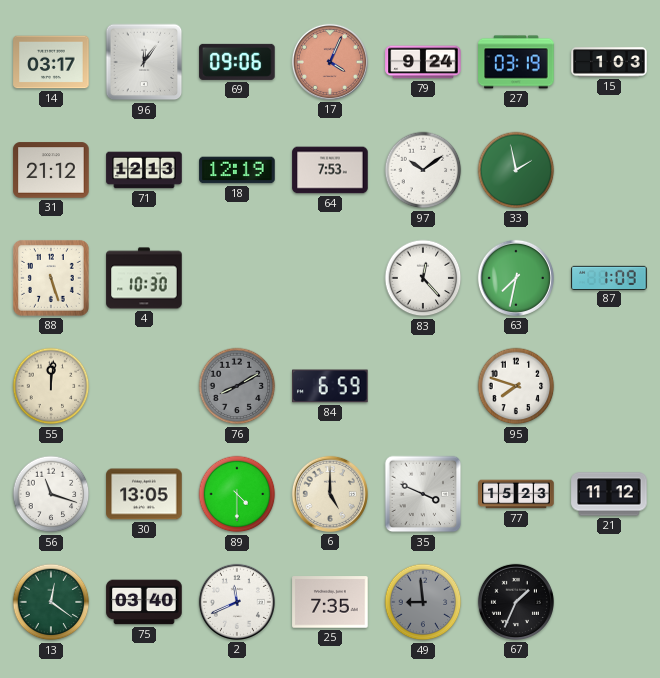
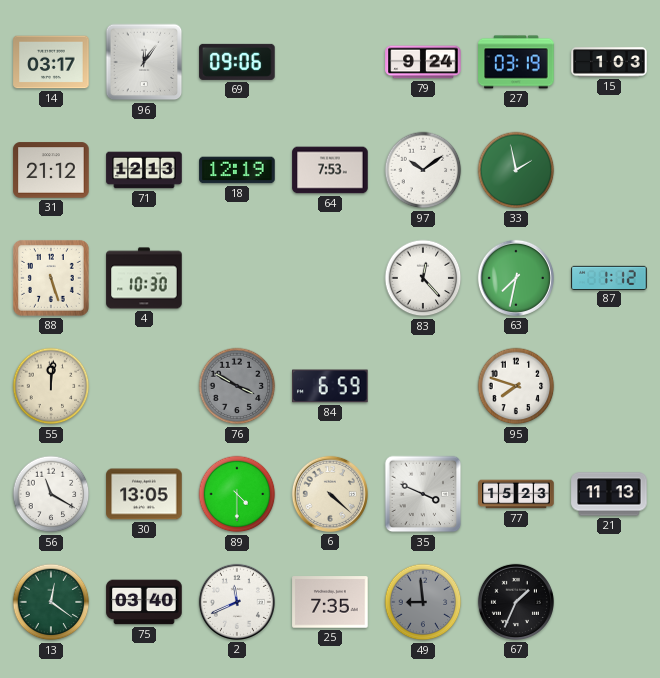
17: 4:04 -> none
87: 1:09 -> 1:12
76: 8:10 -> 3:50
56: 11:18 -> 11:20
6: 5:00 -> 4:22
21: 11:12 -> 11:13
